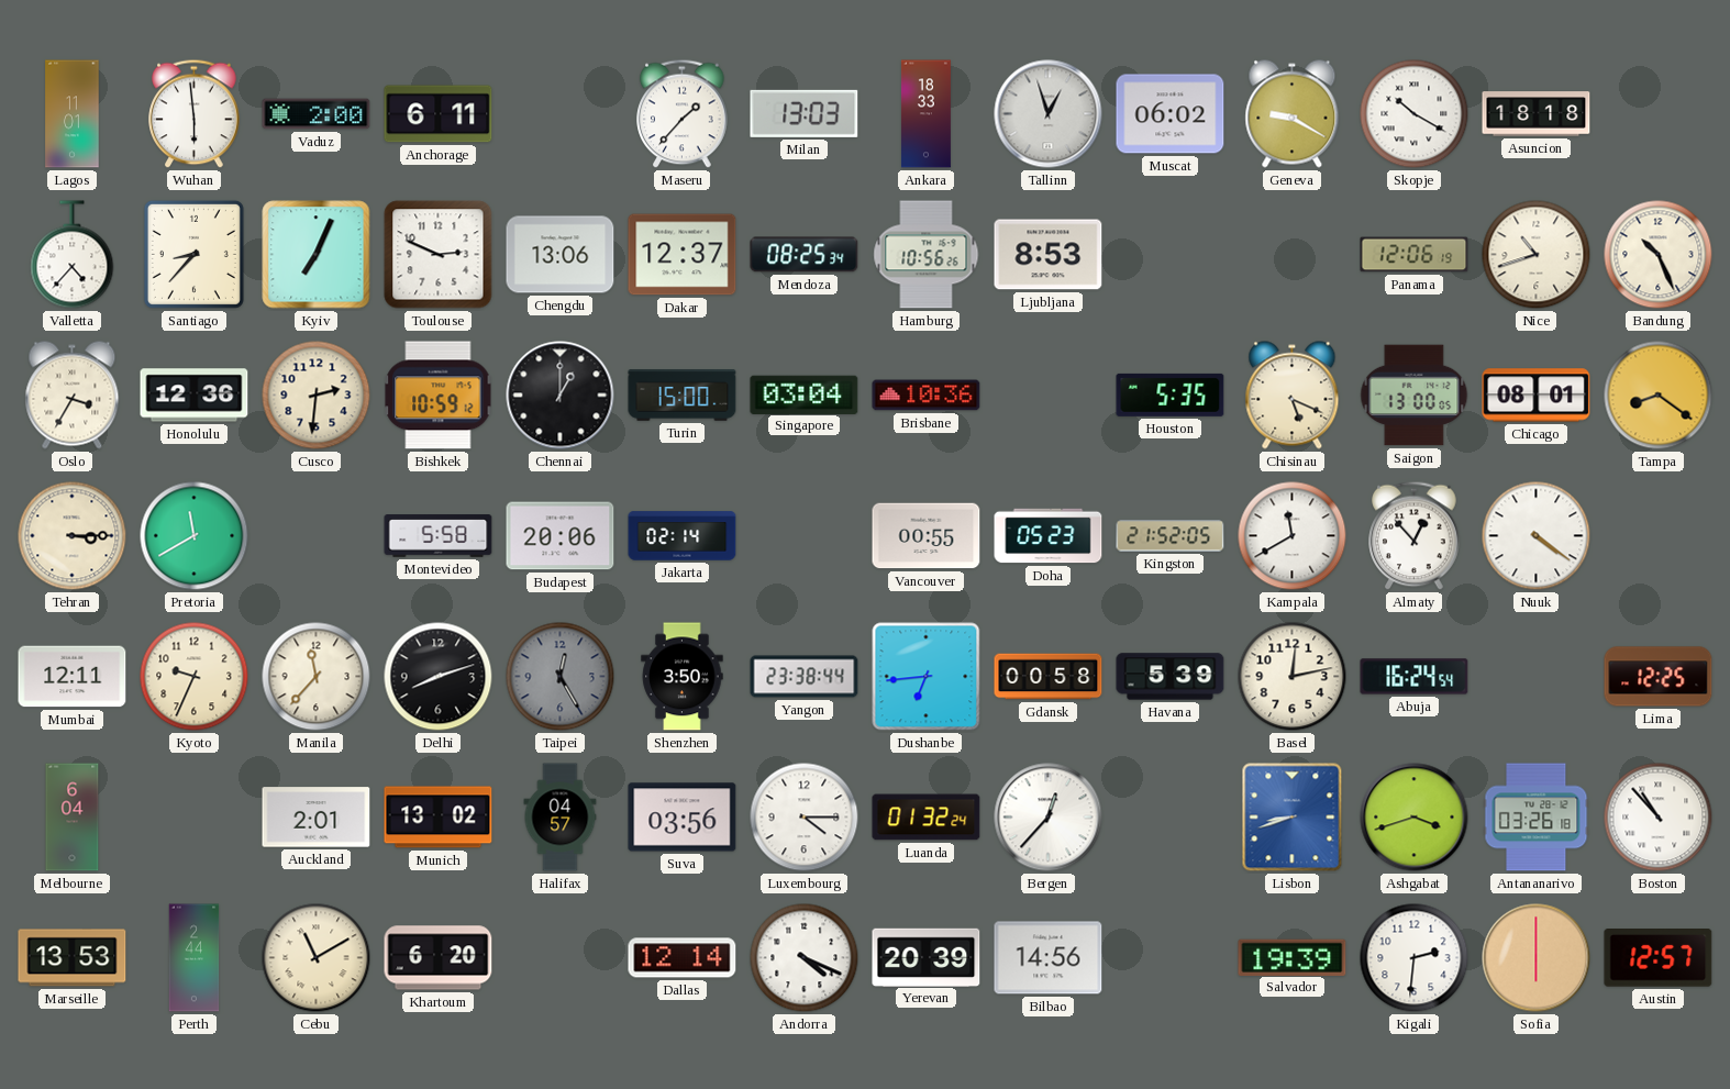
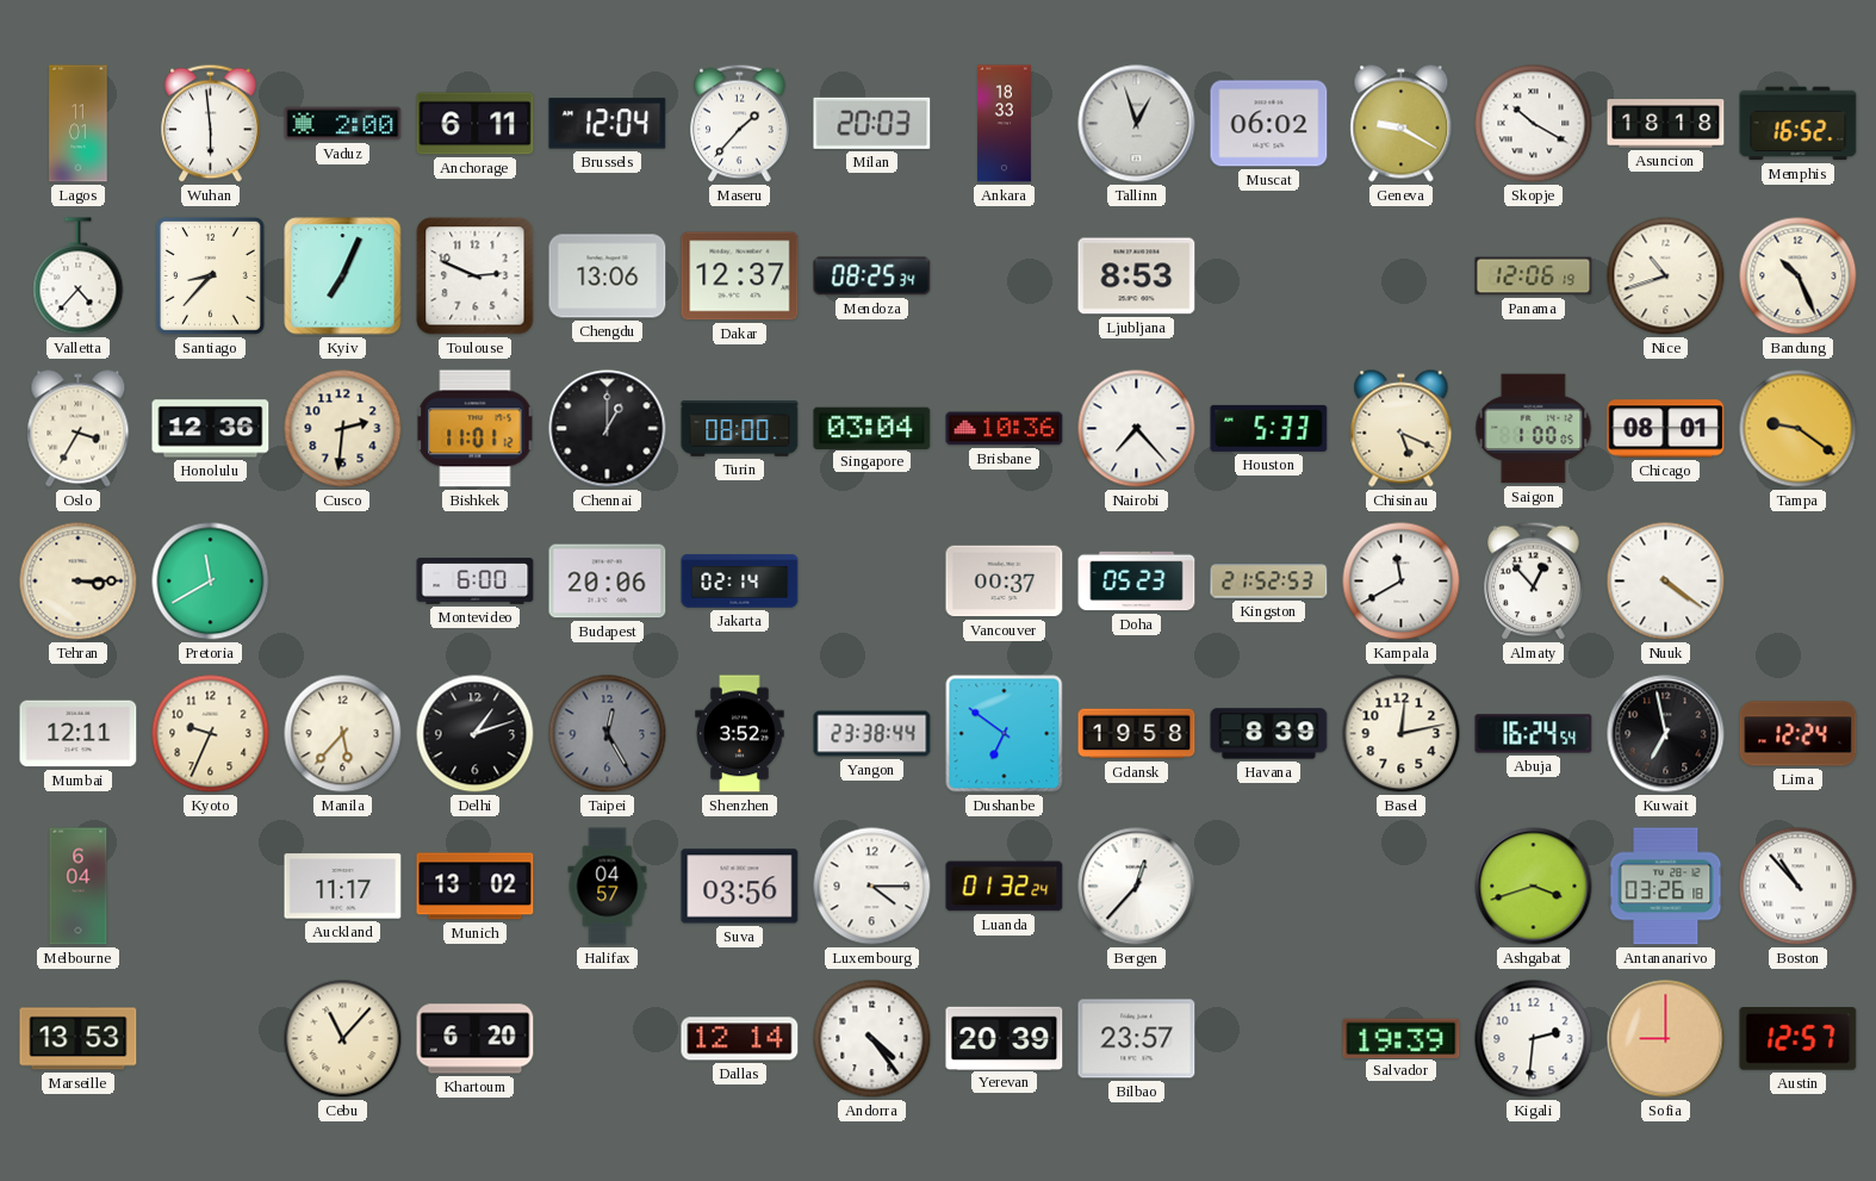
Brussels: none -> 12:04
Milan: 13:03 -> 20:03
Memphis: none -> 16:52
Hamburg: 10:56 -> none
Bishkek: 10:59 -> 11:01
Turin: 15:00 -> 08:00
Nairobi: none -> 7:23
Houston: 5:35 -> 5:33
Saigon: 13:00 -> 1:00
Tampa: 8:21 -> 9:21
Montevideo: 5:58 -> 6:00
Vancouver: 00:55 -> 00:37
Kingston: 21:52:05 -> 21:52:53
Manila: 11:37 -> 5:37
Delhi: 8:12 -> 1:12
Shenzhen: 3:50 -> 3:52
Dushanbe: 6:44 -> 6:51
Gdansk: 00:58 -> 19:58
Havana: 5:39 -> 8:39
Kuwait: none -> 6:58
Lima: 12:25 -> 12:24
Auckland: 2:01 -> 11:17
Lisbon: 8:42 -> none
Perth: 2:44 -> none
Cebu: 11:10 -> 11:07
Andorra: 4:19 -> 4:24
Bilbao: 14:56 -> 23:57
Sofia: 6:00 -> 9:00
